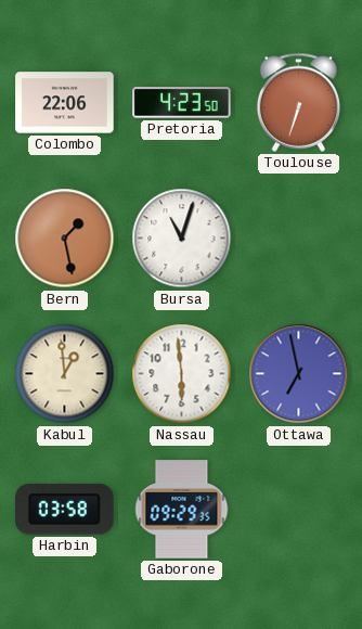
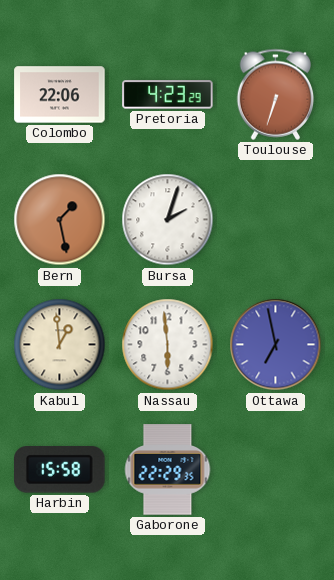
Pretoria: 4:23:50 -> 4:23:29
Bursa: 11:03 -> 2:03
Harbin: 03:58 -> 15:58
Gaborone: 09:29 -> 22:29
